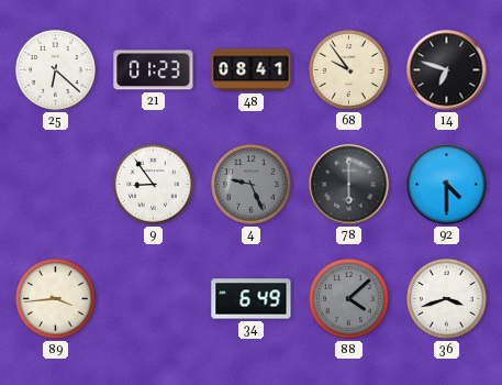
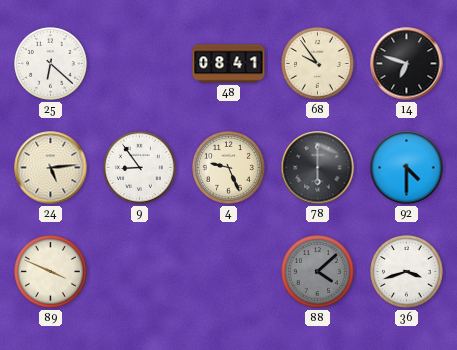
21: 01:23 -> none
24: none -> 5:14
4 dial: grey -> cream
89: 3:44 -> 3:49
34: 6:49 -> none
